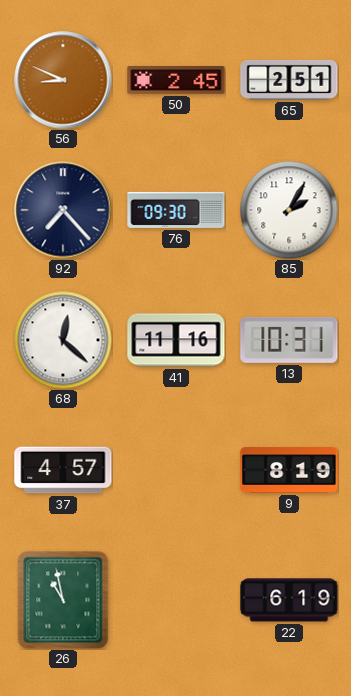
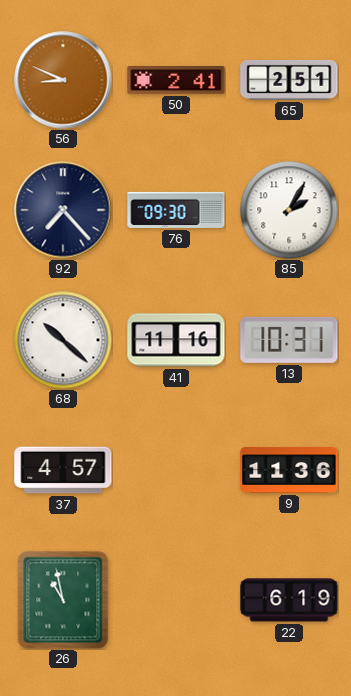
50: 2:45 -> 2:41
68: 12:22 -> 10:22
9: 8:19 -> 11:36
